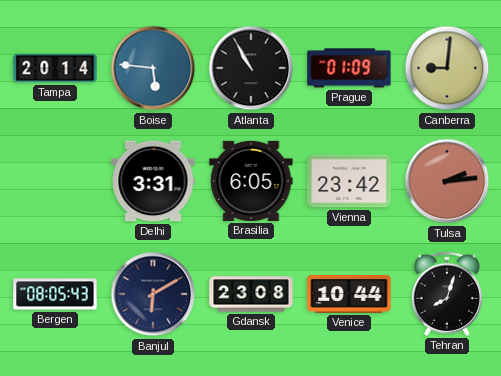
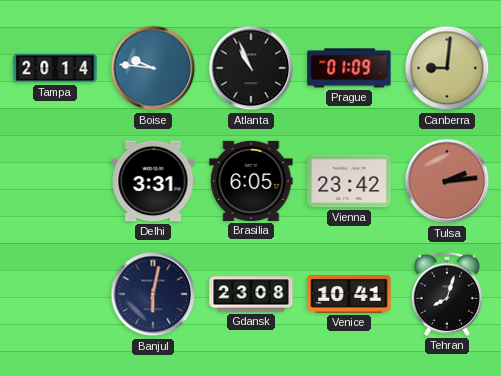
Boise: 5:46 -> 9:46
Atlanta: 10:55 -> 10:56
Bergen: 08:05 -> none
Banjul: 6:10 -> 6:02
Venice: 10:44 -> 10:41
